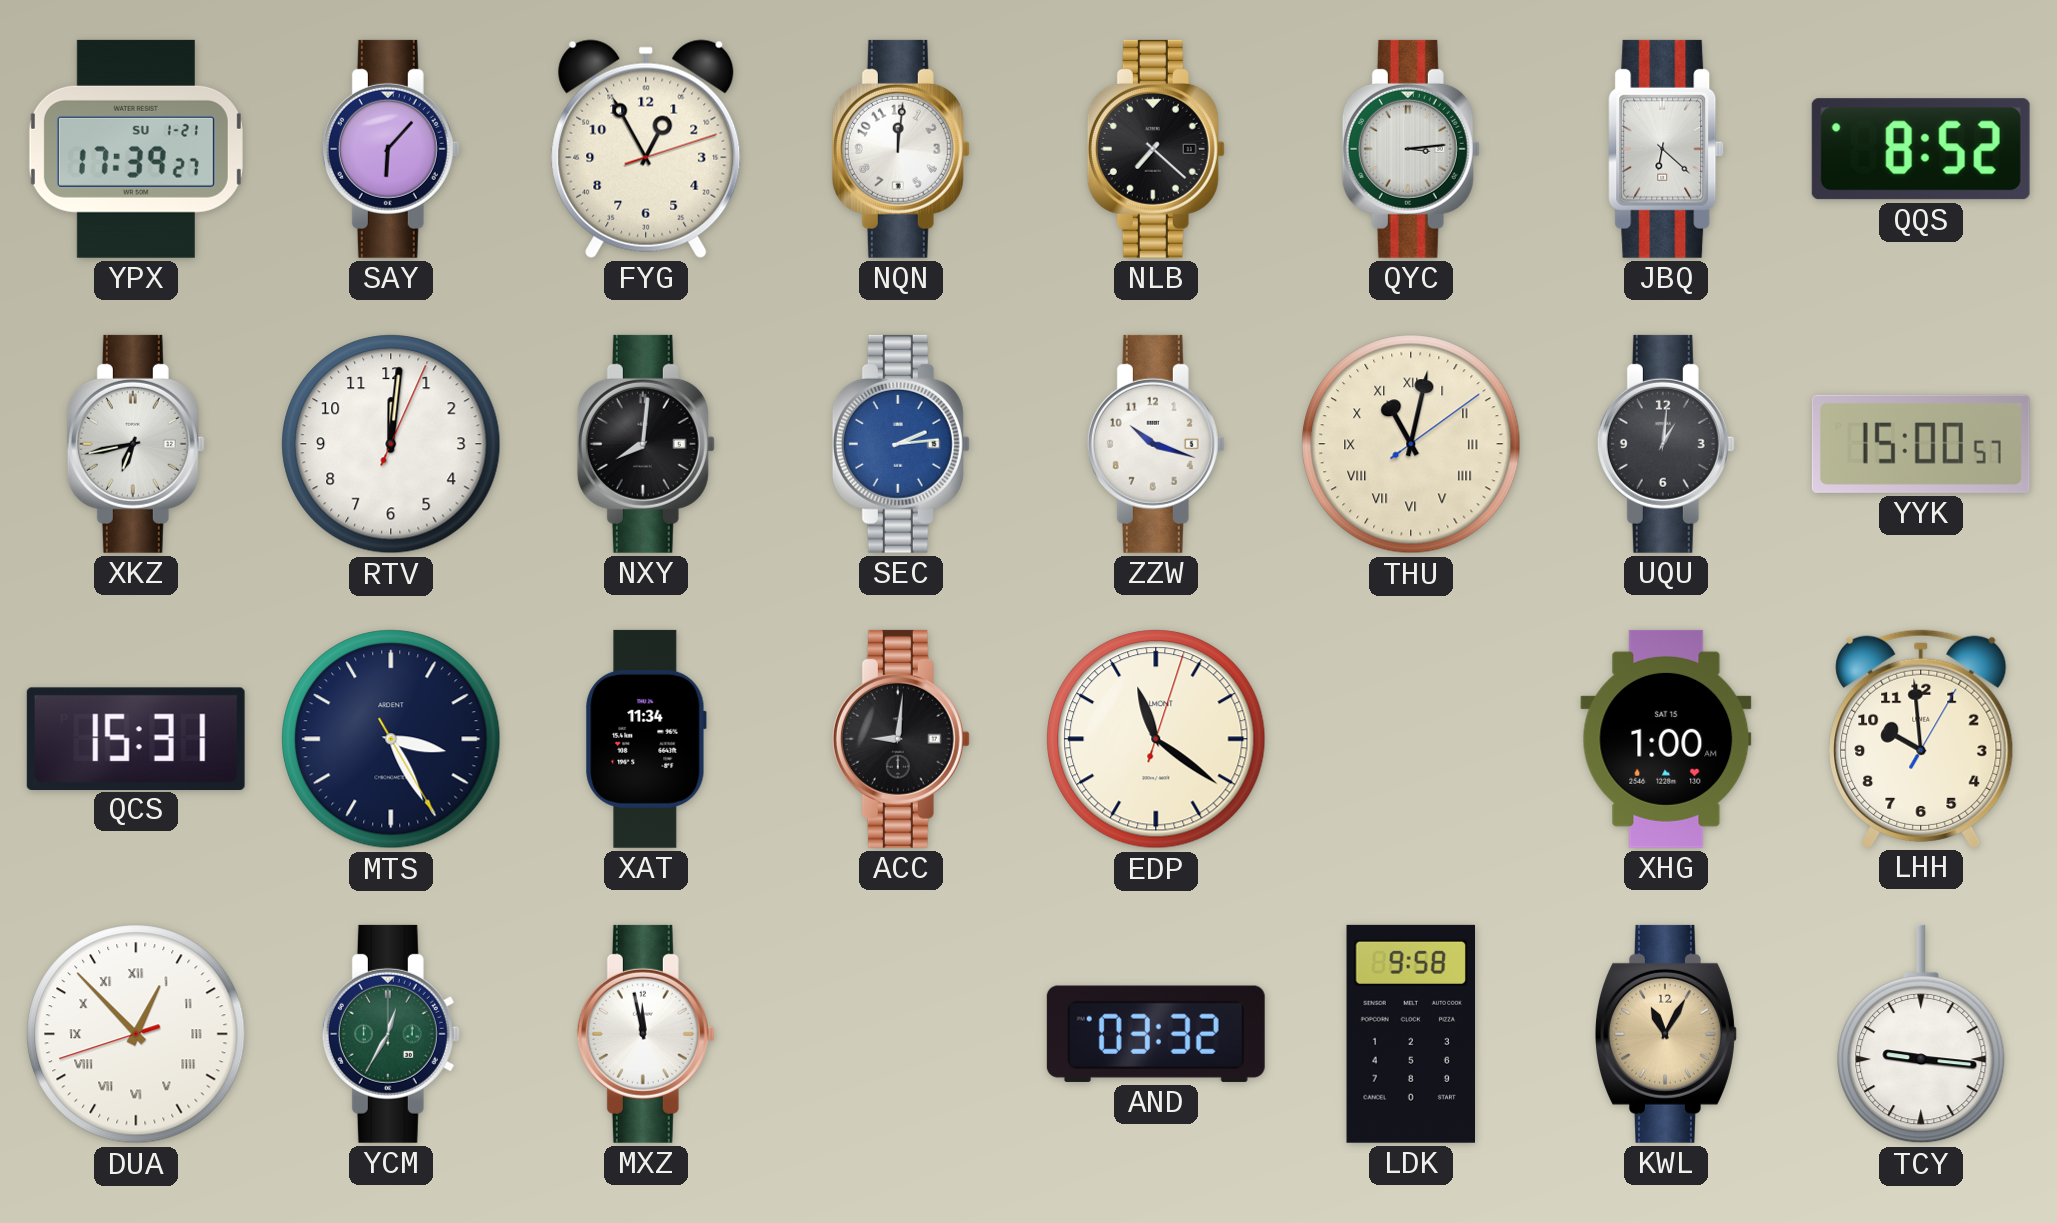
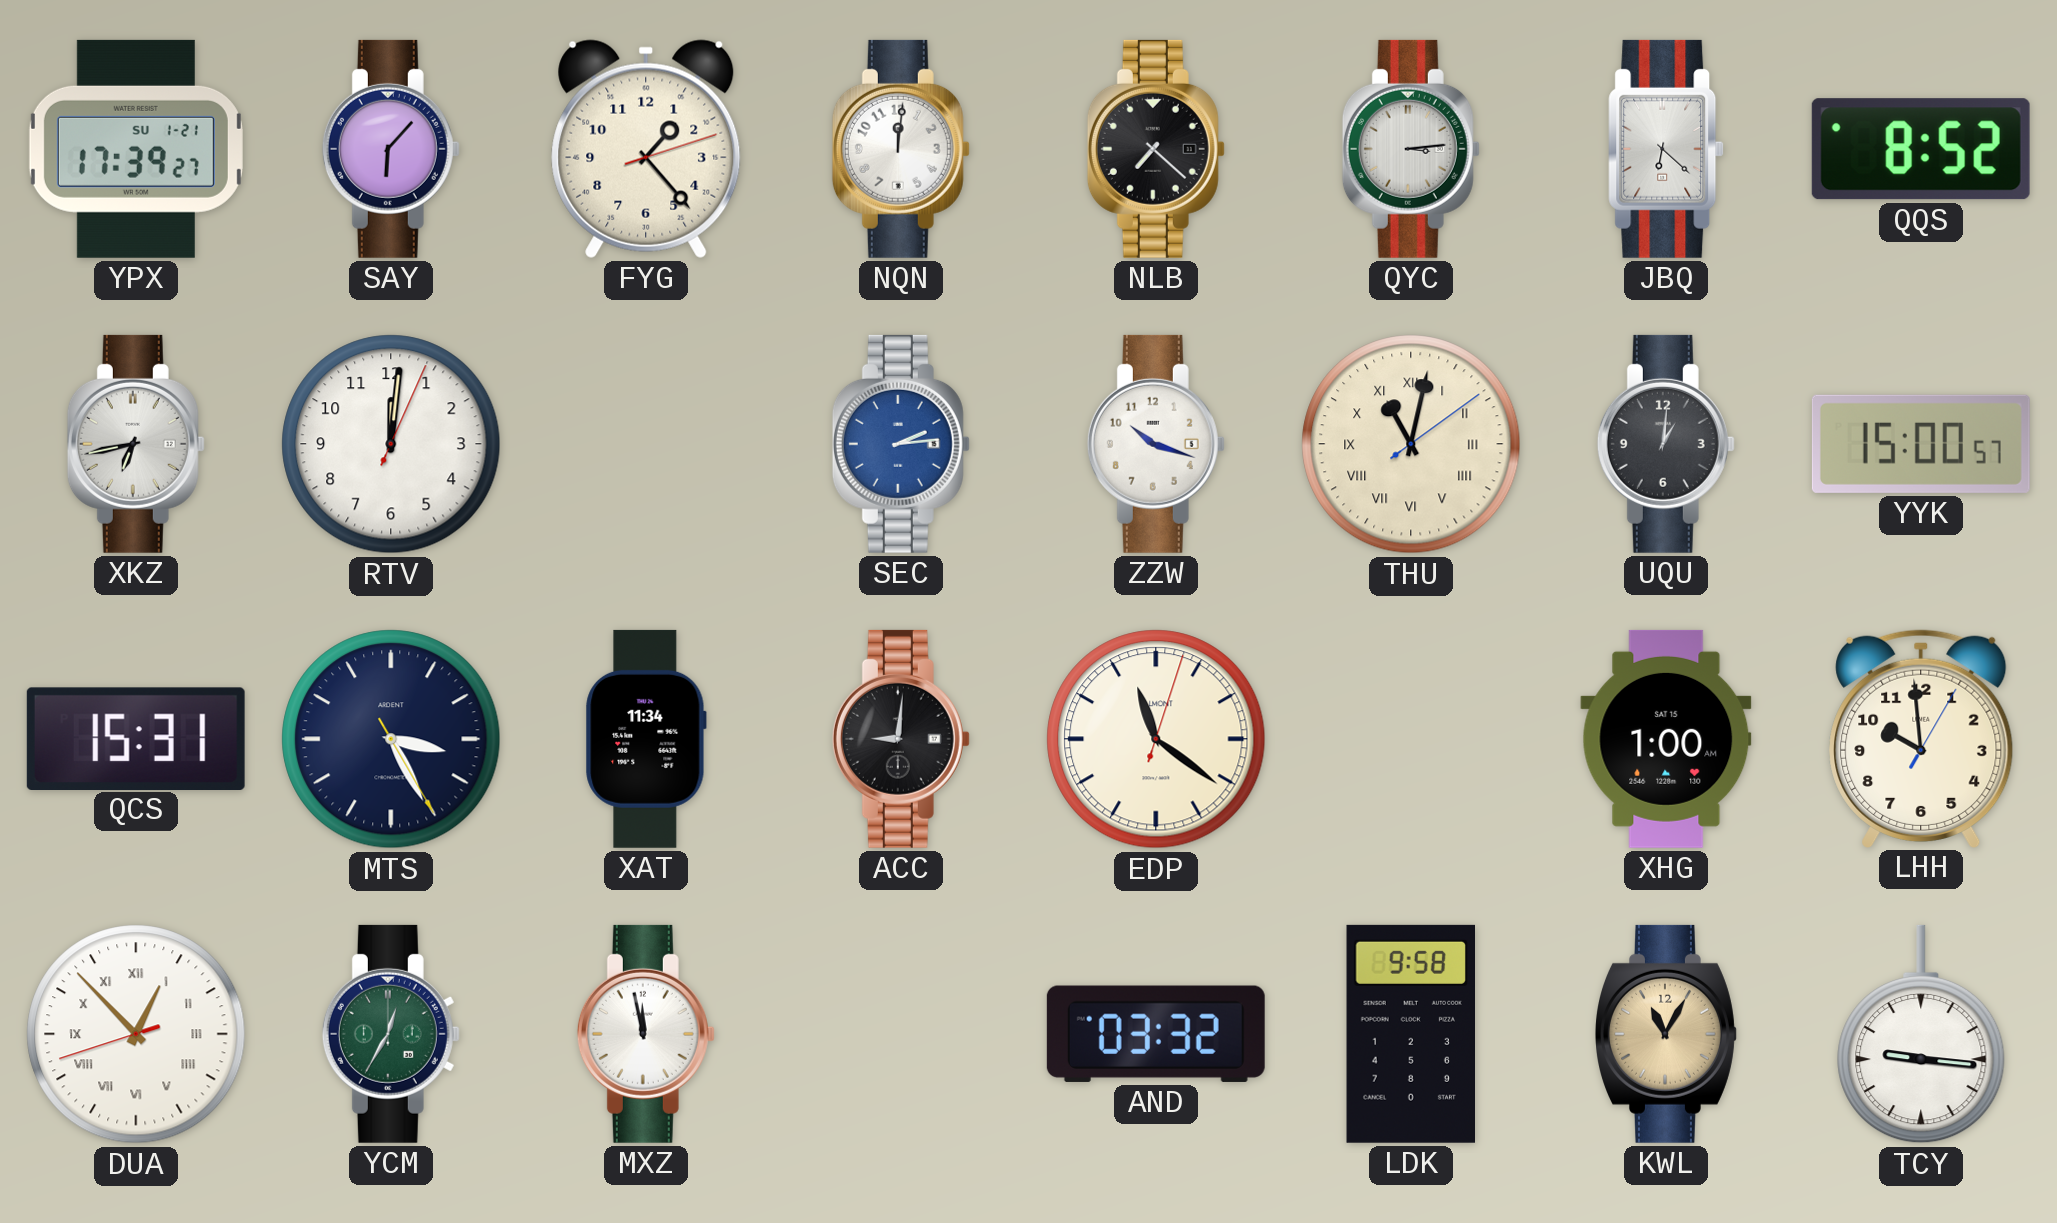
FYG: 12:55 -> 1:23
NXY: 8:01 -> none
